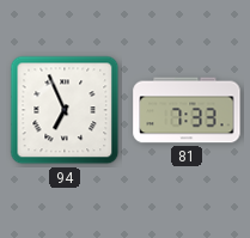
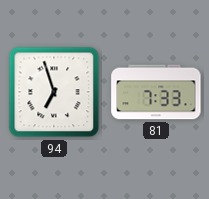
94: 6:56 -> 6:57
